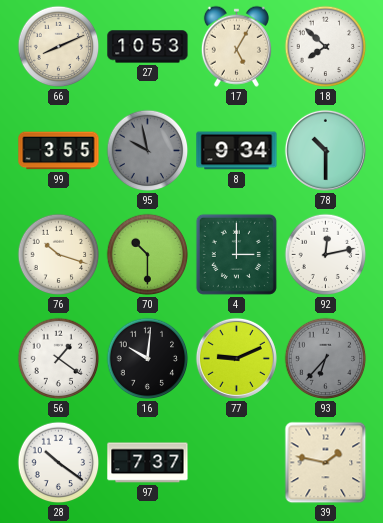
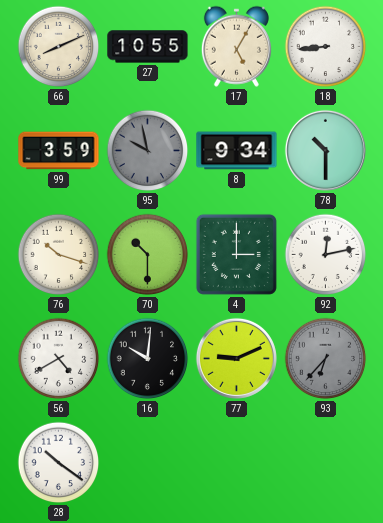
27: 10:53 -> 10:55
18: 7:52 -> 8:44
99: 3:55 -> 3:59
56: 1:21 -> 4:40
97: 7:37 -> none
39: 1:47 -> none
